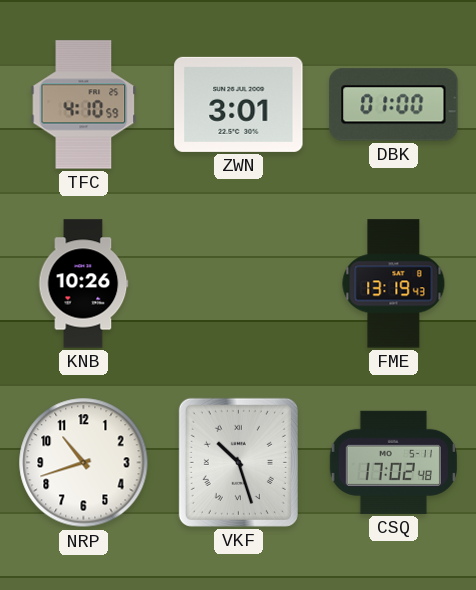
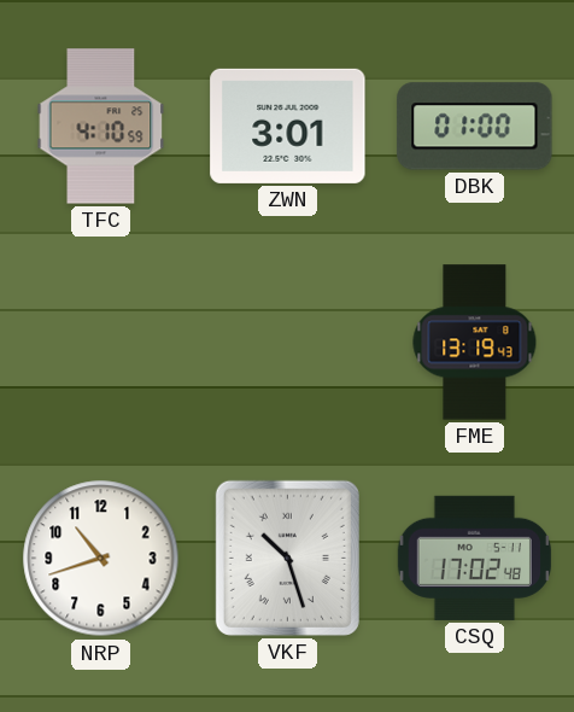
KNB: 10:26 -> none
